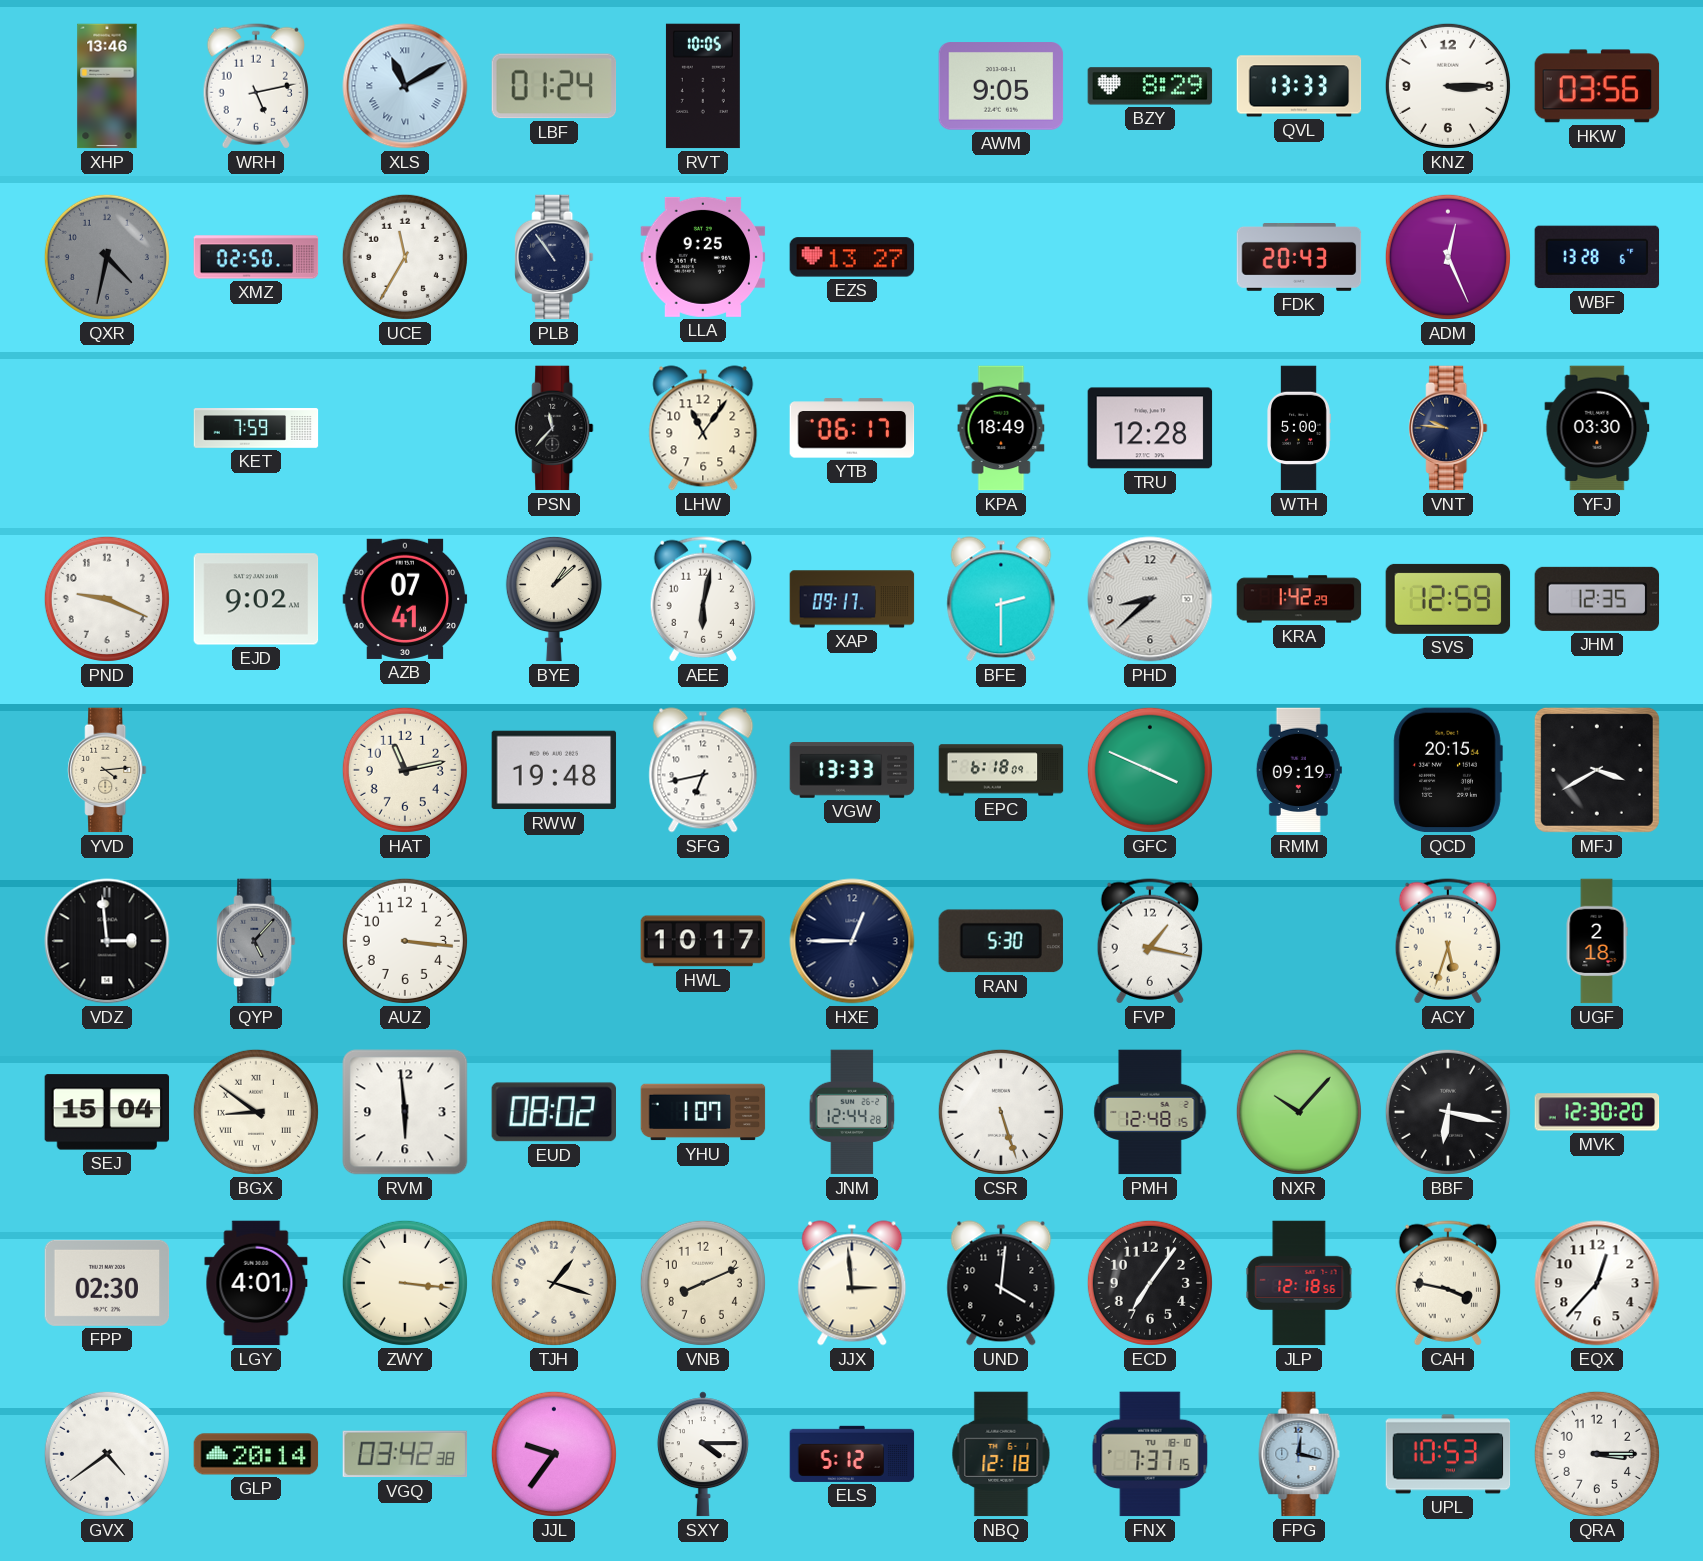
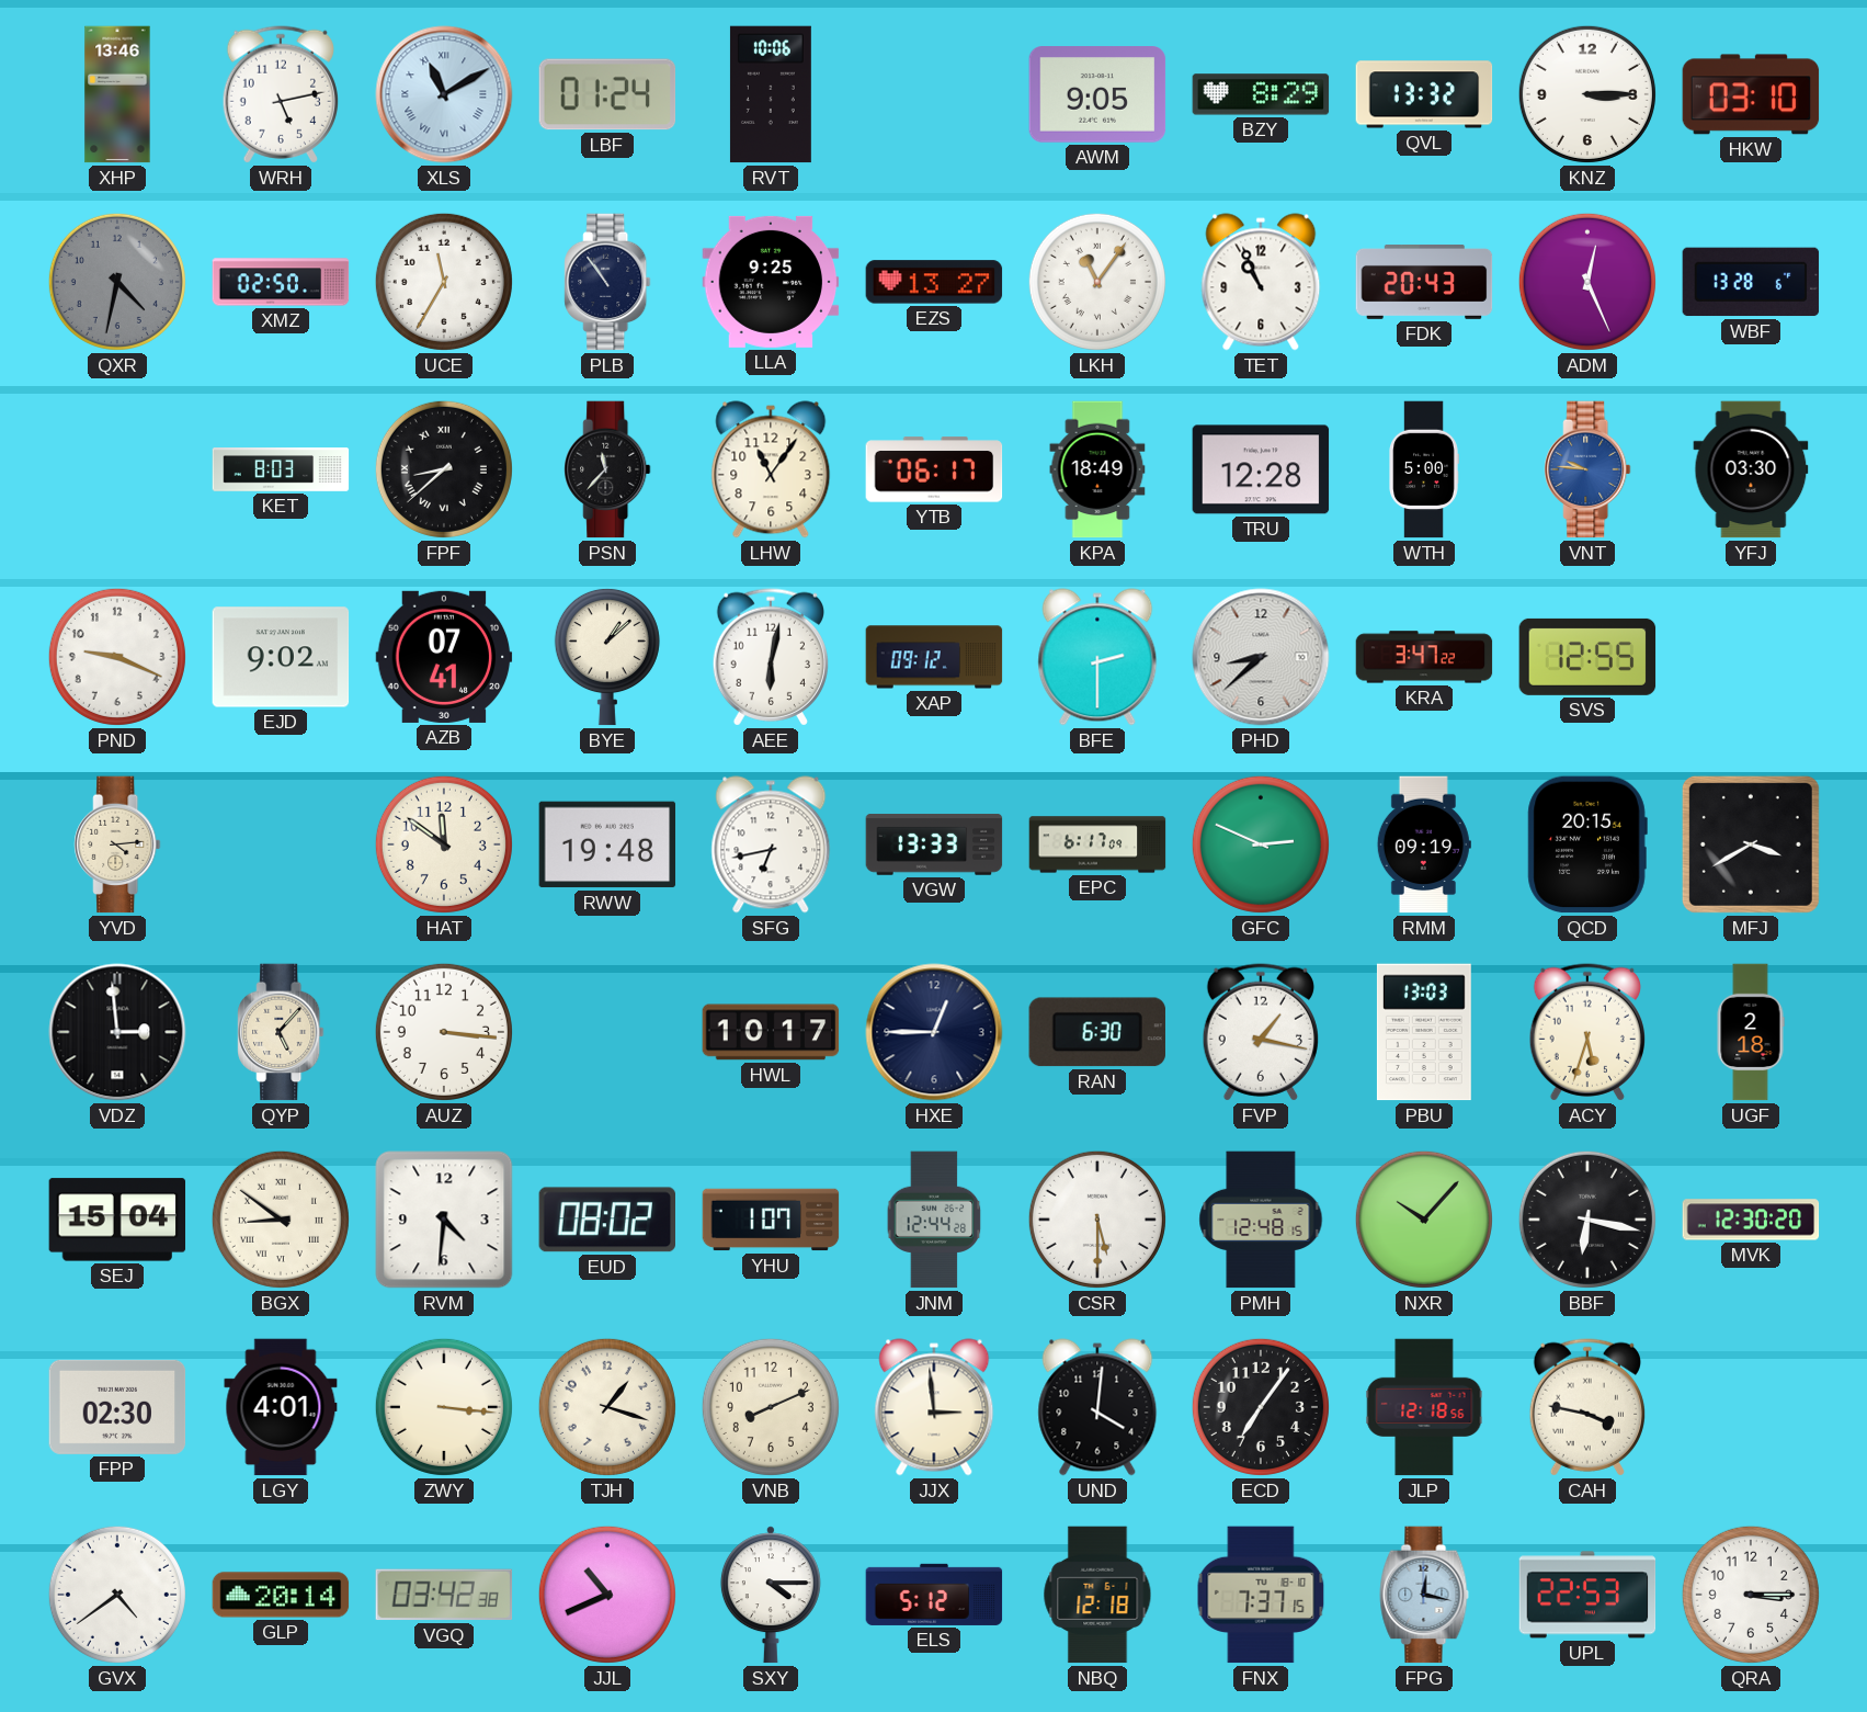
RVT: 10:05 -> 10:06
QVL: 13:33 -> 13:32
HKW: 03:56 -> 03:10
LKH: none -> 11:06
TET: none -> 10:56
KET: 7:59 -> 8:03
FPF: none -> 8:38
VNT dial: navy -> blue
XAP: 09:17 -> 09:12
KRA: 1:42 -> 3:47
SVS: 12:59 -> 12:55
JHM: 12:35 -> none
HAT: 11:13 -> 11:51
EPC: 6:18 -> 6:17
GFC: 3:49 -> 2:49
QYP dial: grey -> cream
RAN: 5:30 -> 6:30
PBU: none -> 13:03
RVM: 5:59 -> 4:31
CSR: 5:27 -> 5:30
EQX: 12:37 -> none
JJL: 9:36 -> 10:41
UPL: 10:53 -> 22:53
